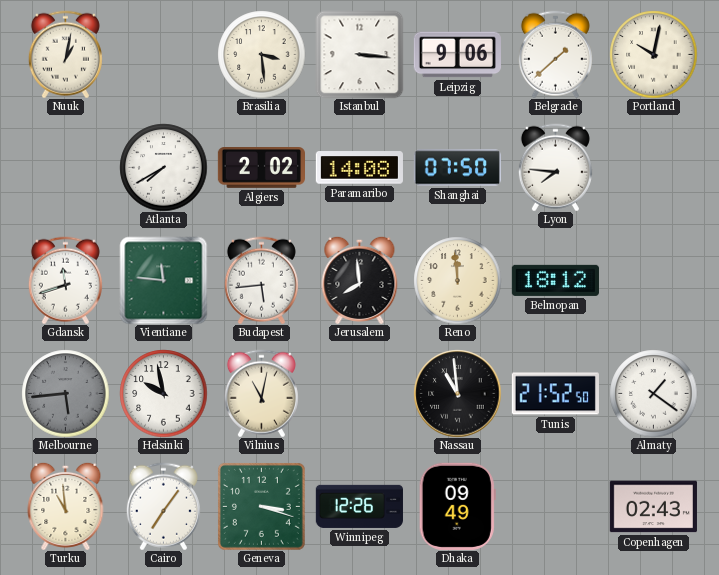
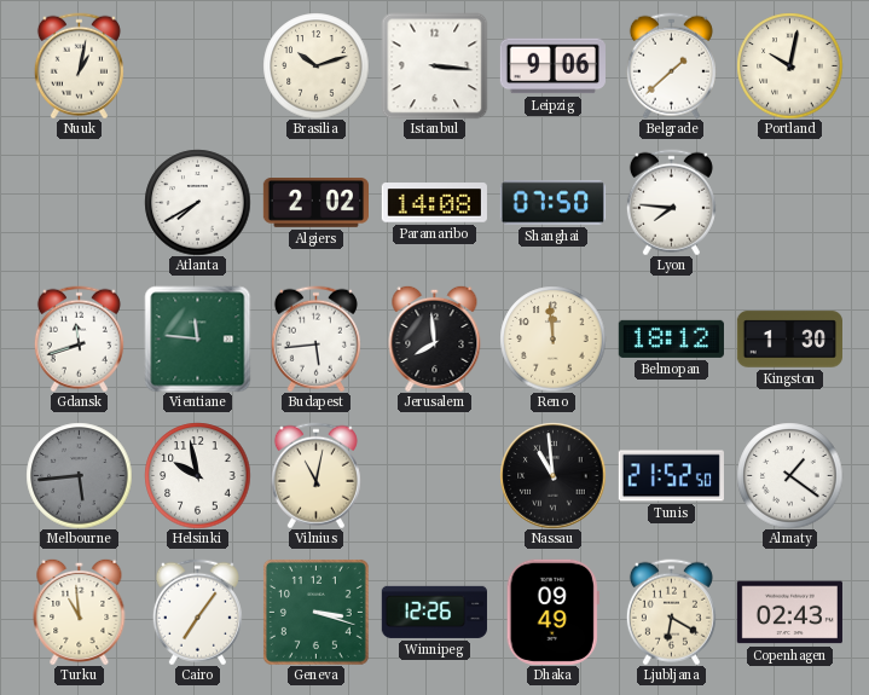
Brasilia: 3:29 -> 10:12
Kingston: none -> 1:30
Ljubljana: none -> 6:20
